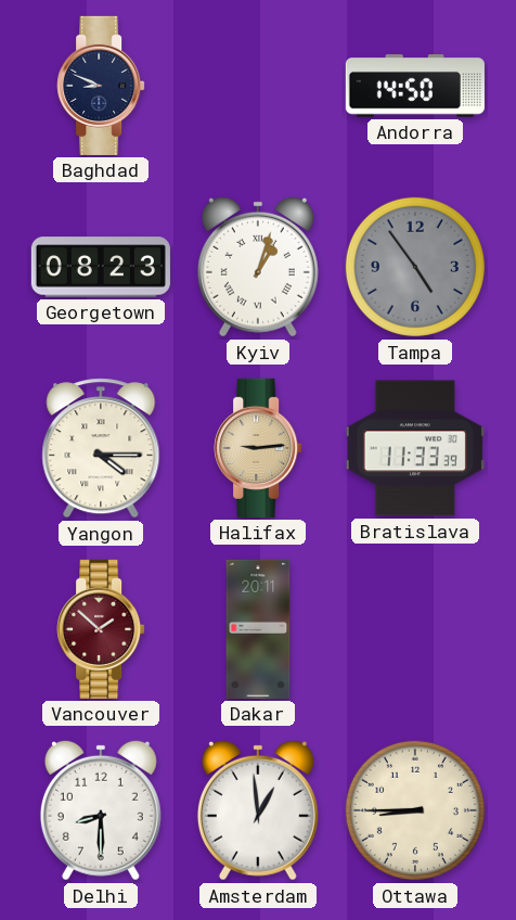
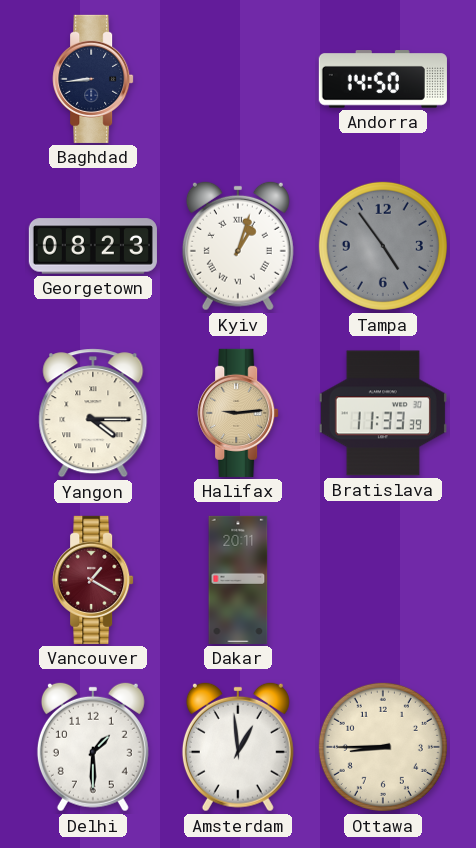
Baghdad: 8:49 -> 8:44
Vancouver: 1:52 -> 1:20
Delhi: 8:30 -> 1:30
